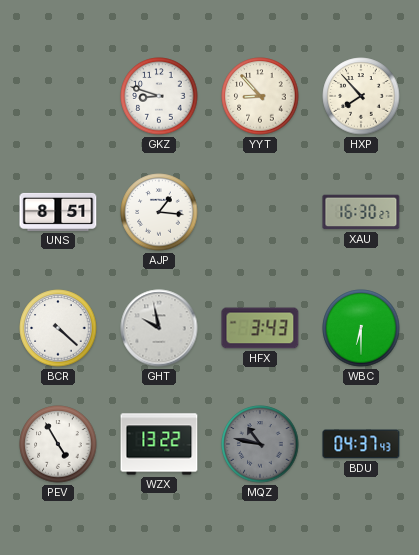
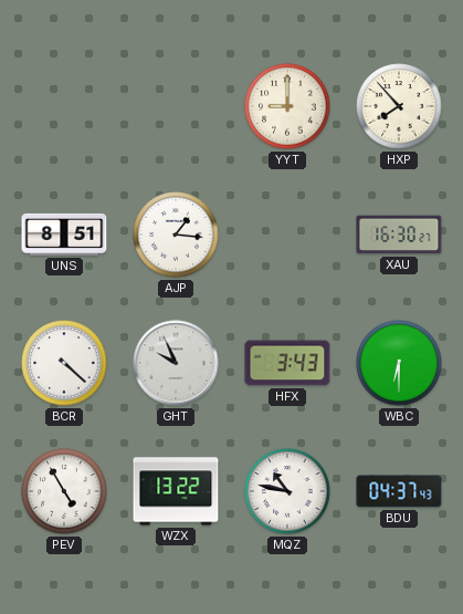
GKZ: 8:48 -> none
YYT: 8:53 -> 9:00
GHT: 9:58 -> 9:56
MQZ dial: grey -> white
